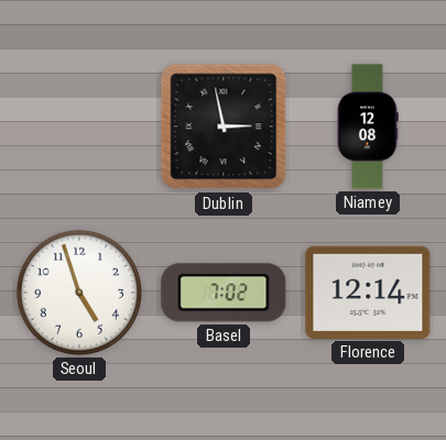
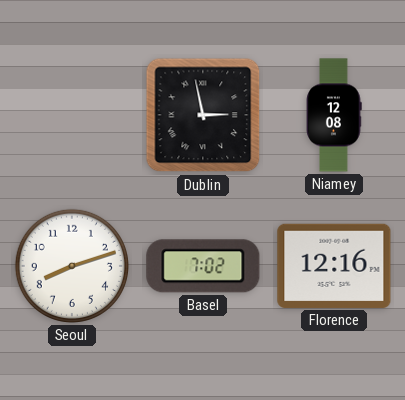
Seoul: 4:57 -> 8:12
Florence: 12:14 -> 12:16
